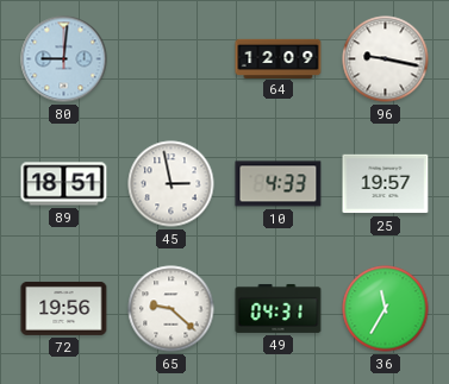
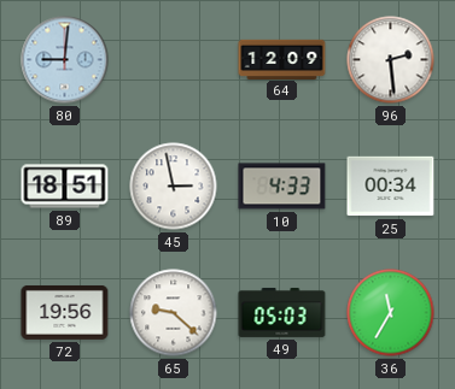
96: 9:17 -> 2:29
25: 19:57 -> 00:34
49: 04:31 -> 05:03
